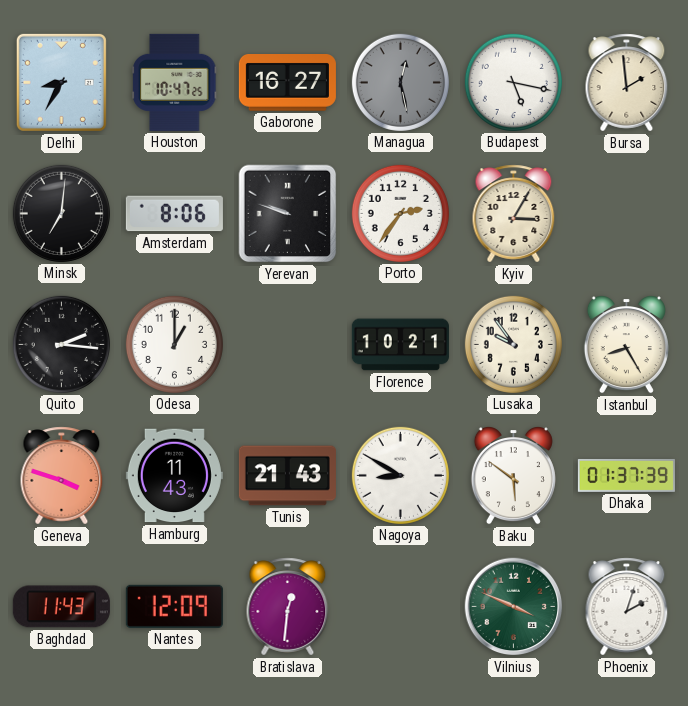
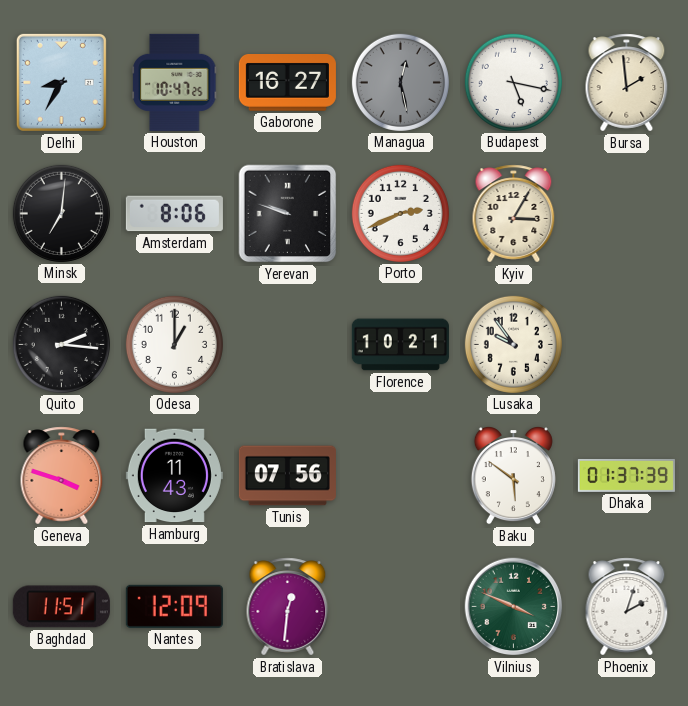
Porto: 2:36 -> 2:41
Istanbul: 8:25 -> none
Tunis: 21:43 -> 07:56
Nagoya: 8:50 -> none
Baghdad: 11:43 -> 11:51
